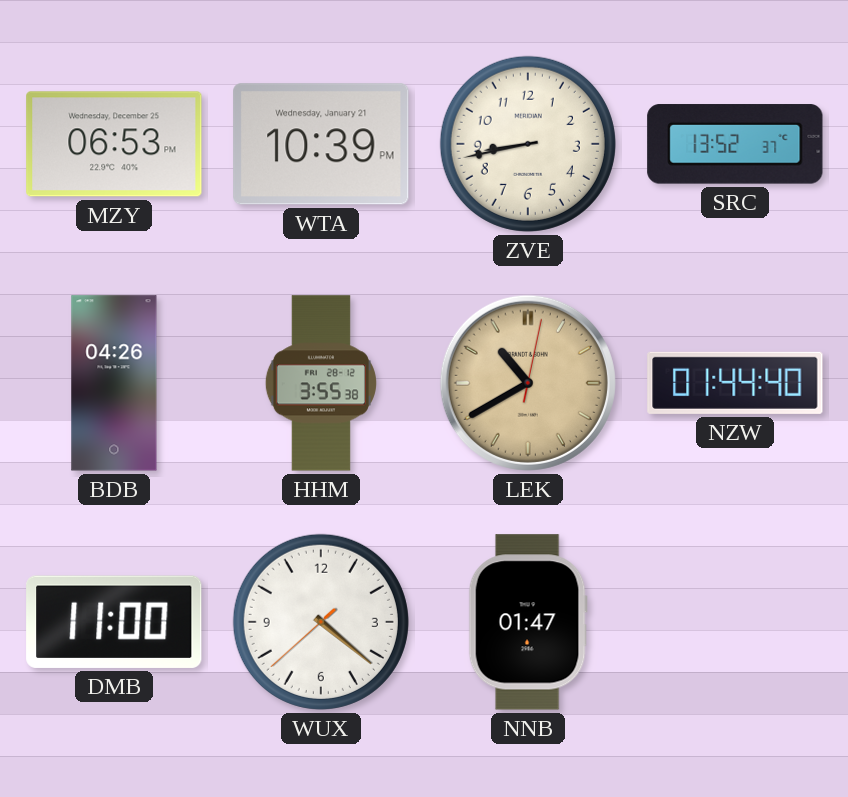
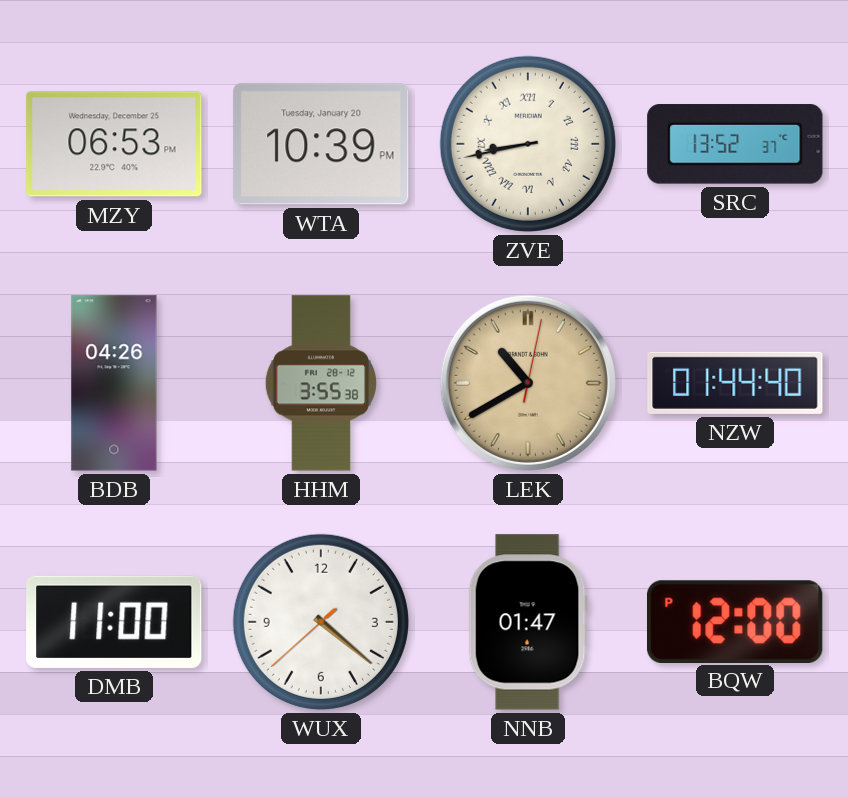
WTA date: Wednesday, January 21 -> Tuesday, January 20
ZVE numerals: Arabic -> Roman
BQW: none -> 12:00
